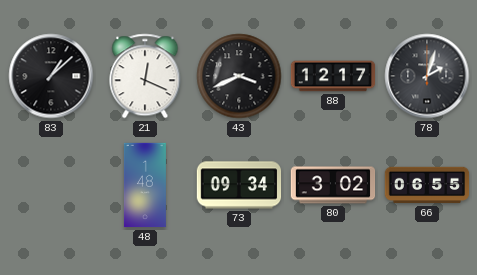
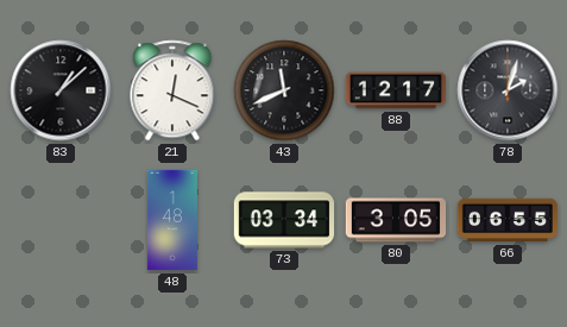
43: 3:41 -> 11:41
73: 09:34 -> 03:34
80: 3:02 -> 3:05
